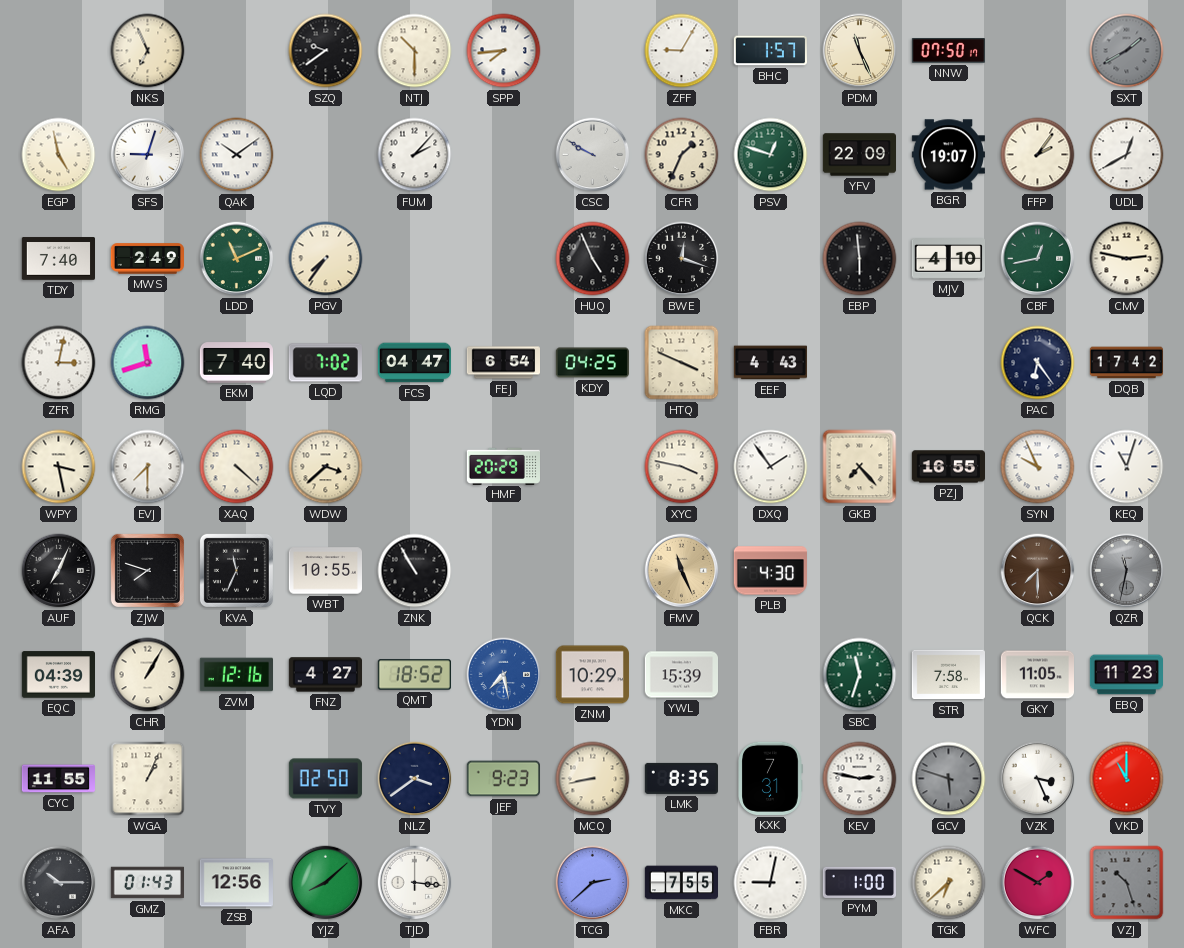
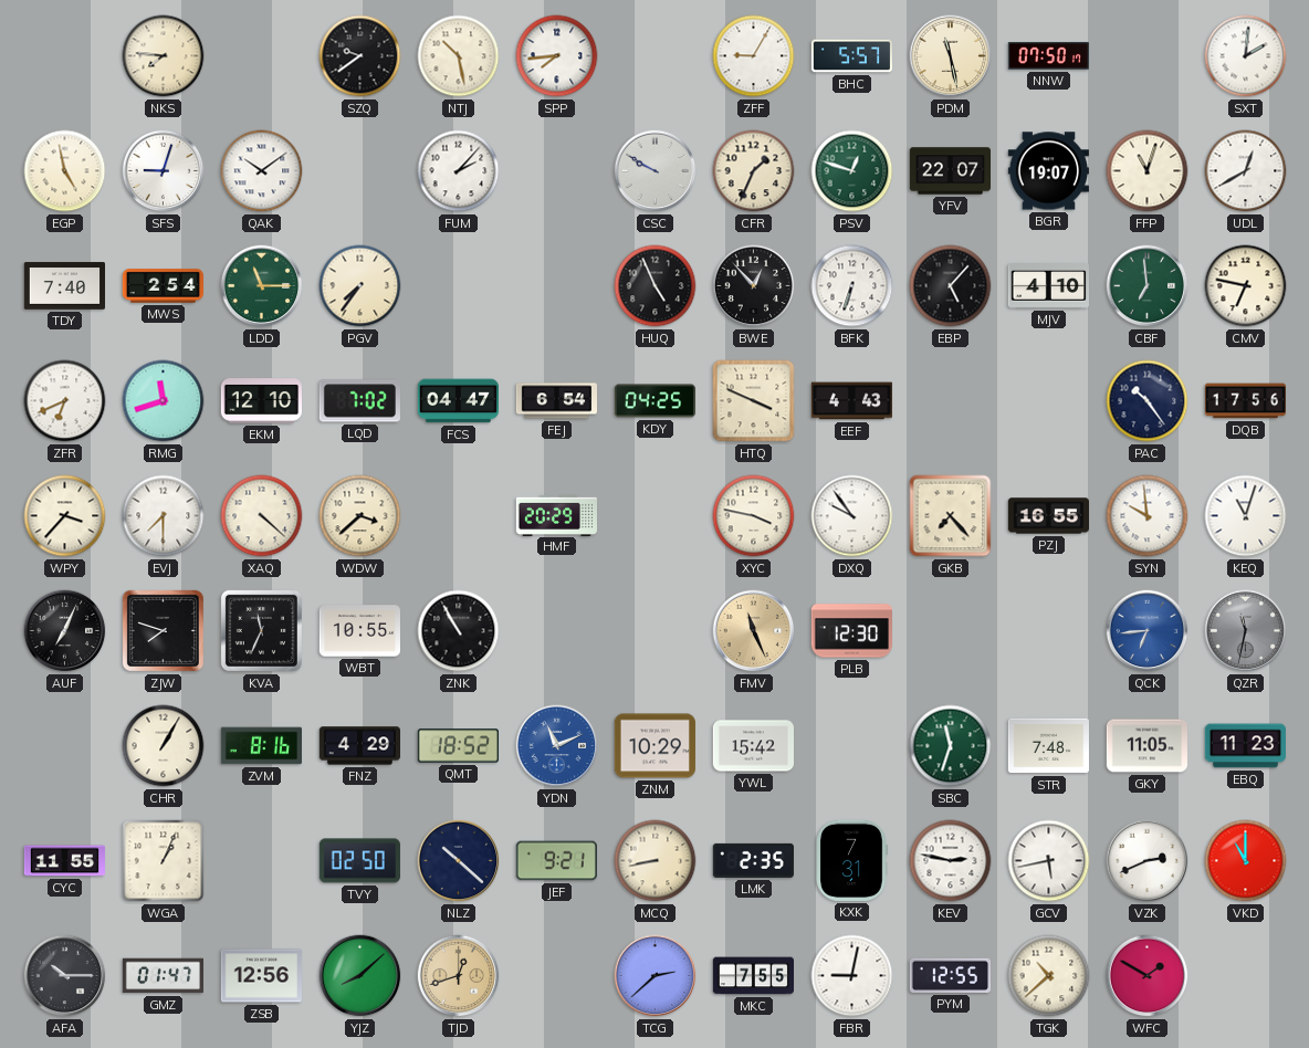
NKS: 6:56 -> 7:46
NTJ: 10:30 -> 10:28
BHC: 1:57 -> 5:57
PDM: 11:26 -> 11:28
SXT: 1:40 -> 2:01
SXT dial: grey -> white
YFV: 22:09 -> 22:07
FFP: 2:06 -> 11:03
MWS: 2:49 -> 2:54
LDD: 11:11 -> 11:15
BWE: 12:18 -> 12:53
BFK: none -> 6:33
EBP: 5:59 -> 5:07
CBF: 12:43 -> 6:59
CMV: 2:47 -> 6:47
ZFR: 3:02 -> 6:41
EKM: 7:40 -> 12:10
PAC: 6:24 -> 10:24
DQB: 17:42 -> 17:56
WPY: 3:28 -> 3:37
DXQ: 1:54 -> 9:54
SYN: 9:56 -> 9:59
PLB: 4:30 -> 12:30
QCK: 7:30 -> 6:44
QCK dial: brown -> blue
EQC: 04:39 -> none
ZVM: 12:16 -> 8:16
FNZ: 4:27 -> 4:29
YDN: 7:28 -> 11:11
YWL: 15:39 -> 15:42
STR: 7:58 -> 7:48
NLZ: 3:39 -> 10:22
JEF: 9:23 -> 9:21
LMK: 8:35 -> 2:35
GCV: 5:48 -> 5:43
GCV dial: grey -> white
VZK: 3:26 -> 2:41
GMZ: 01:43 -> 01:47
TJD: 3:16 -> 12:42
TJD dial: white -> champagne
PYM: 1:00 -> 12:55
TGK: 6:38 -> 10:38
VZJ: 10:27 -> none
